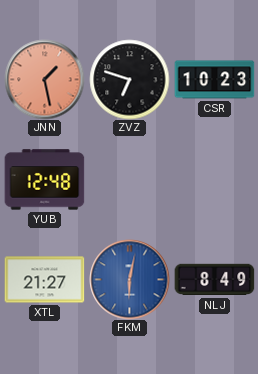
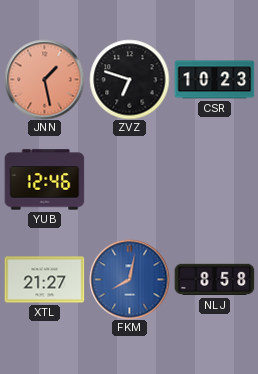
YUB: 12:48 -> 12:46
FKM: 6:02 -> 8:02
NLJ: 8:49 -> 8:58
